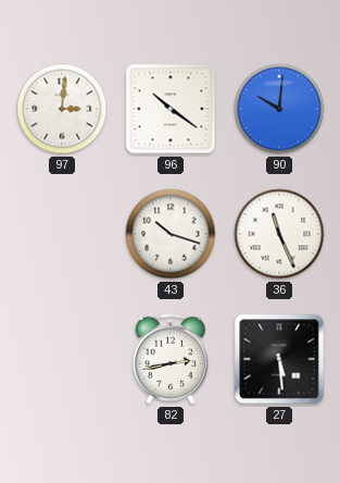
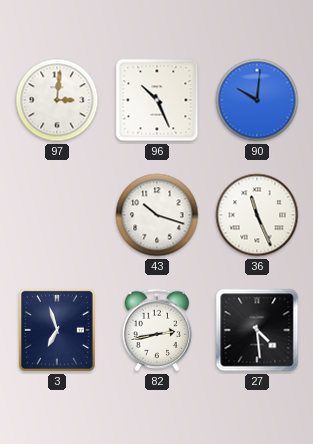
96: 10:21 -> 10:26
3: none -> 6:57
27: 5:29 -> 4:29
